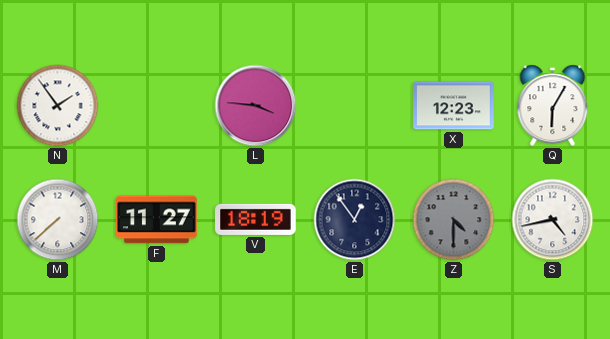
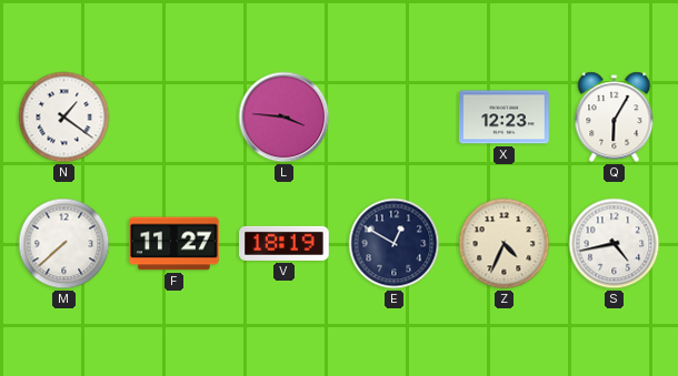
N: 1:54 -> 1:21
E: 12:54 -> 12:50
Z: 4:30 -> 4:34
Z dial: grey -> cream
